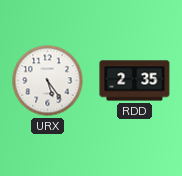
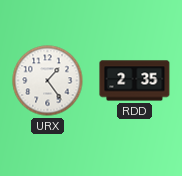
URX: 5:24 -> 1:24
